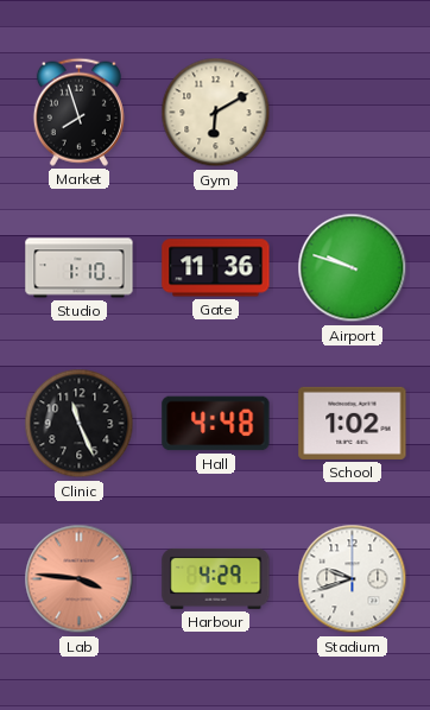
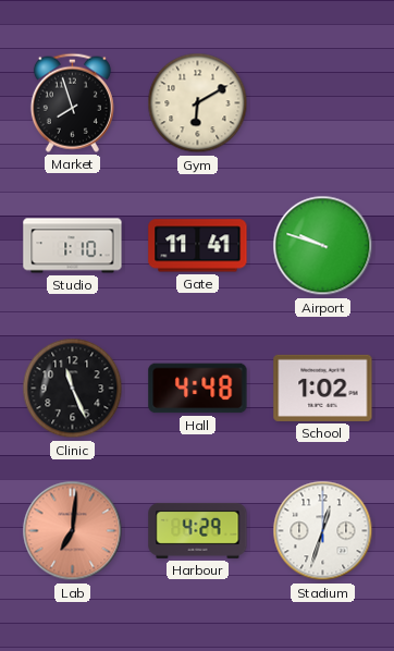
Gate: 11:36 -> 11:41
Lab: 3:46 -> 7:01
Stadium: 9:42 -> 12:33
